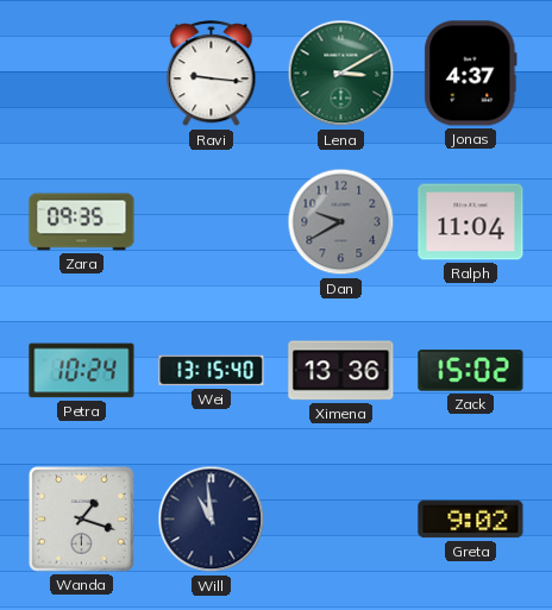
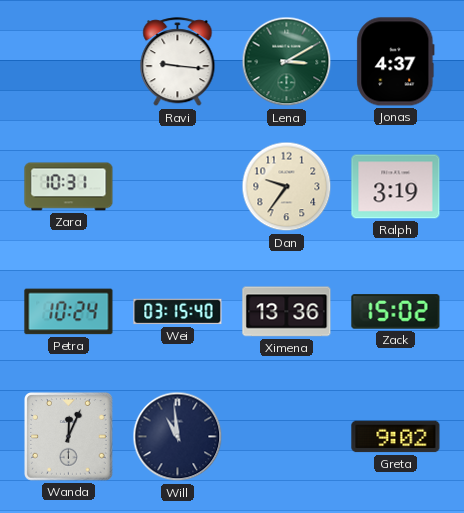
Zara: 09:35 -> 10:31
Dan: 9:40 -> 9:36
Dan dial: grey -> cream
Ralph: 11:04 -> 3:19
Wei: 13:15 -> 03:15
Wanda: 1:18 -> 12:04
